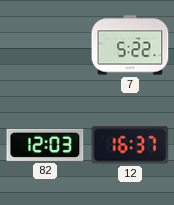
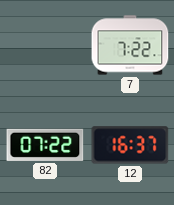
7: 5:22 -> 7:22
82: 12:03 -> 07:22
